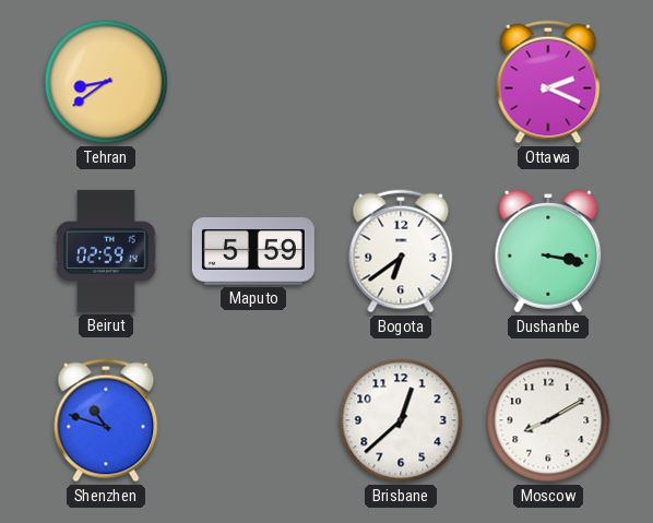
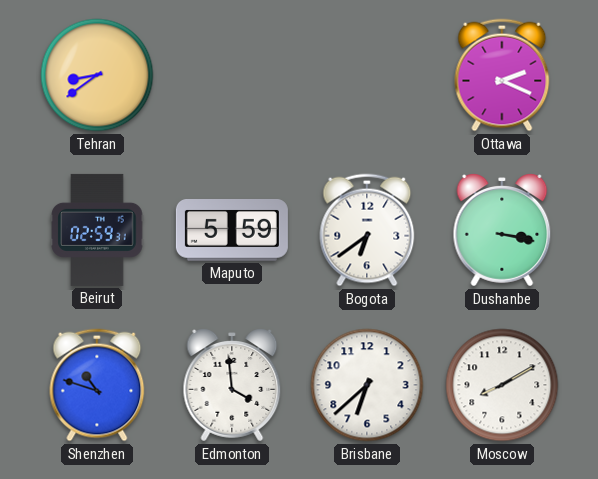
Beirut: 02:59:14 -> 02:59:31
Edmonton: none -> 3:59
Brisbane: 12:38 -> 6:38
